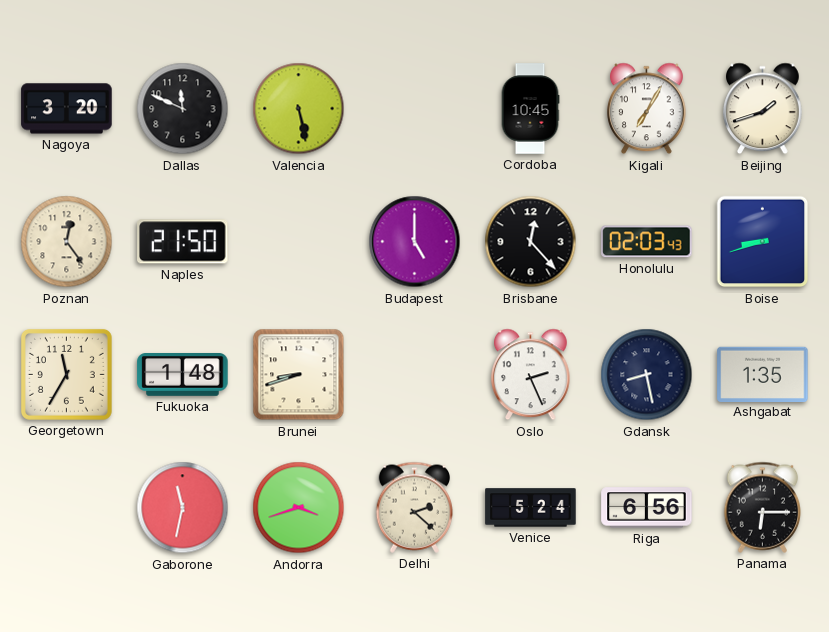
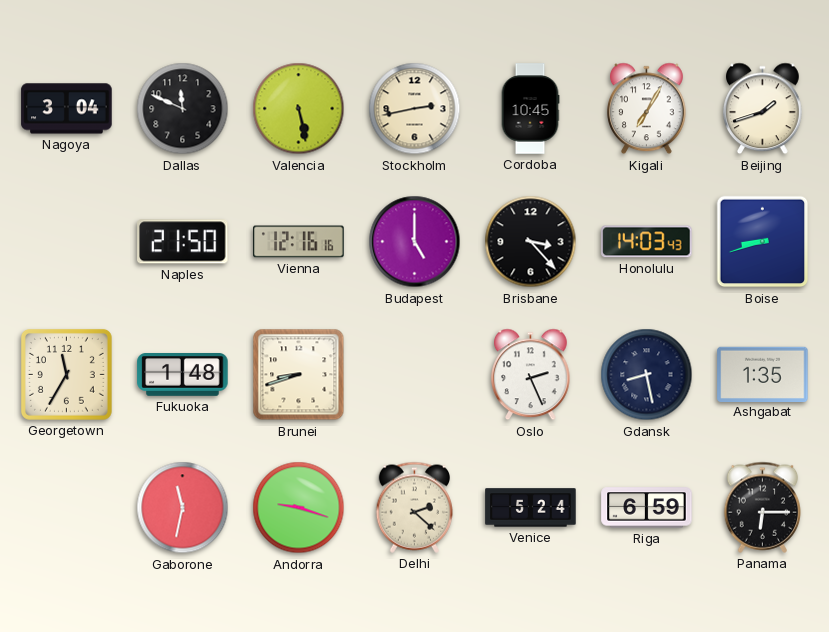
Nagoya: 3:20 -> 3:04
Stockholm: none -> 2:43
Poznan: 12:24 -> none
Vienna: none -> 12:16
Brisbane: 12:23 -> 3:23
Honolulu: 02:03 -> 14:03
Andorra: 3:42 -> 9:18
Riga: 6:56 -> 6:59
